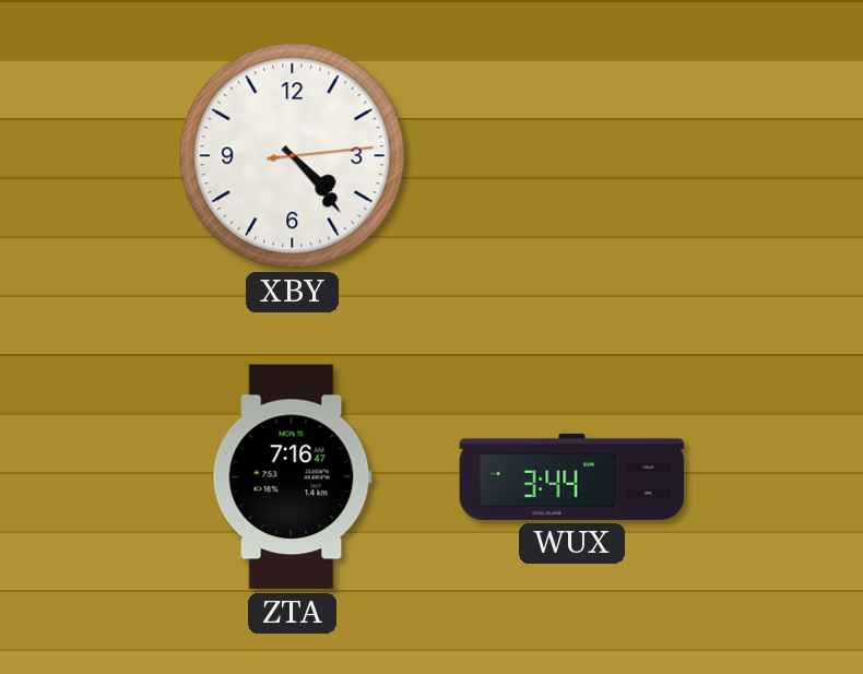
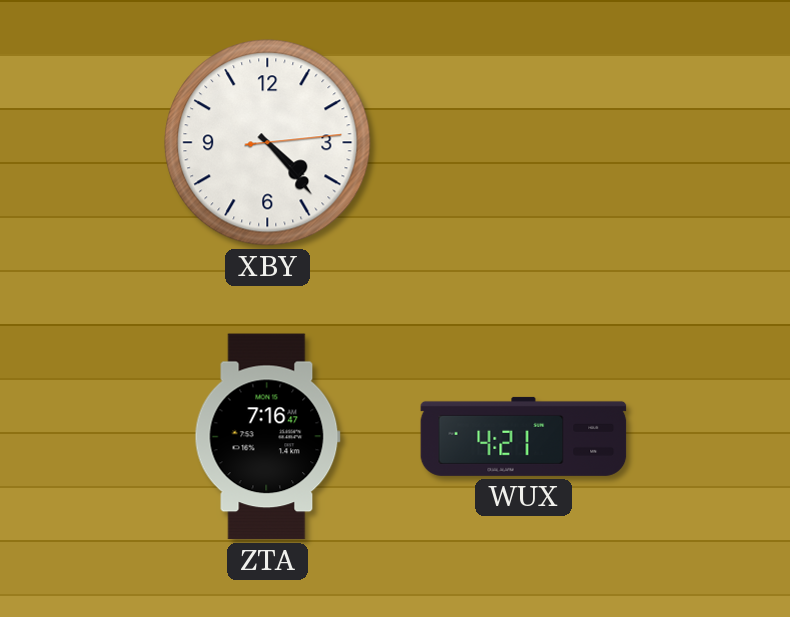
WUX: 3:44 -> 4:21
